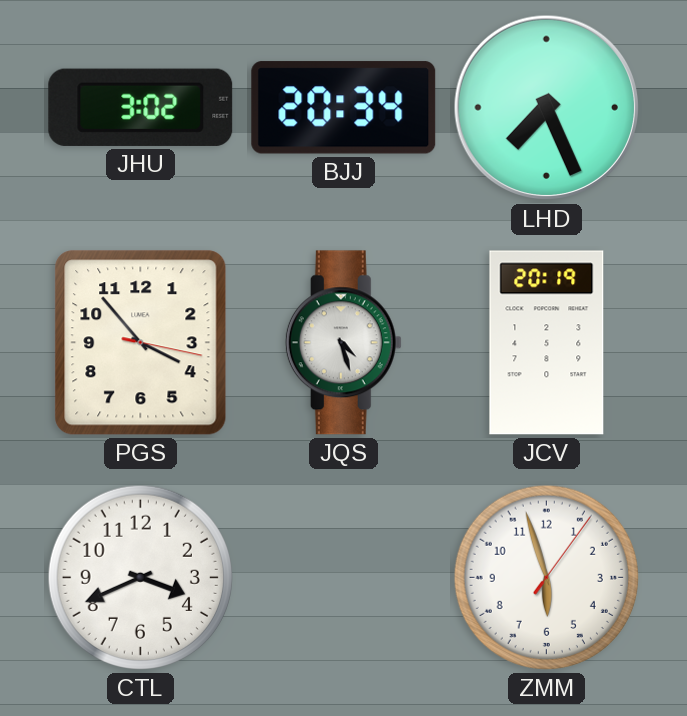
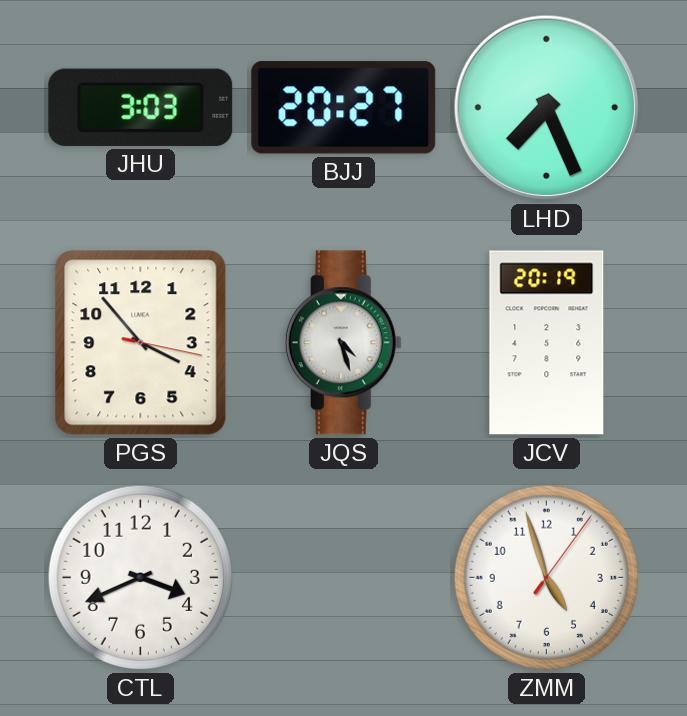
JHU: 3:02 -> 3:03
BJJ: 20:34 -> 20:27
ZMM: 5:57 -> 4:57
